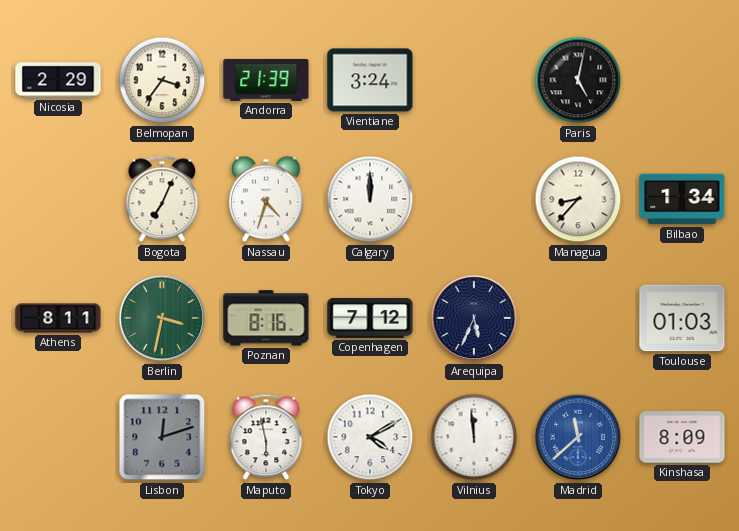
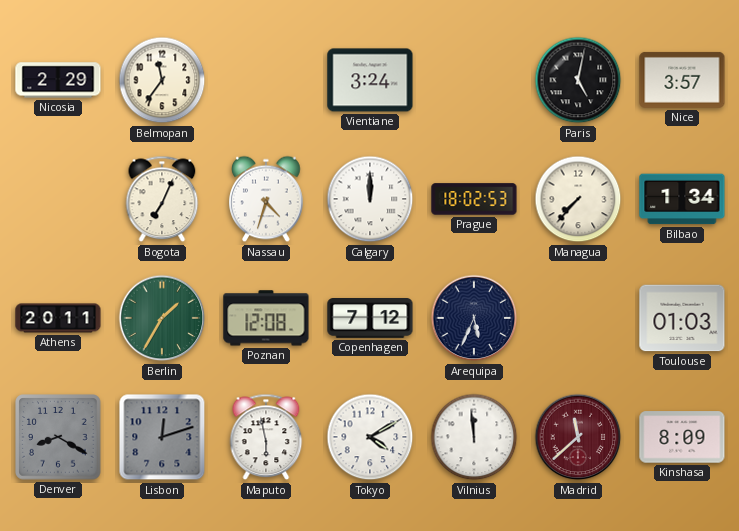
Belmopan: 3:36 -> 11:36
Andorra: 21:39 -> none
Nice: none -> 3:57
Prague: none -> 18:02
Managua: 8:37 -> 7:37
Athens: 8:11 -> 20:11
Berlin: 3:32 -> 1:35
Poznan: 8:16 -> 12:08
Denver: none -> 8:20
Madrid dial: blue -> burgundy
